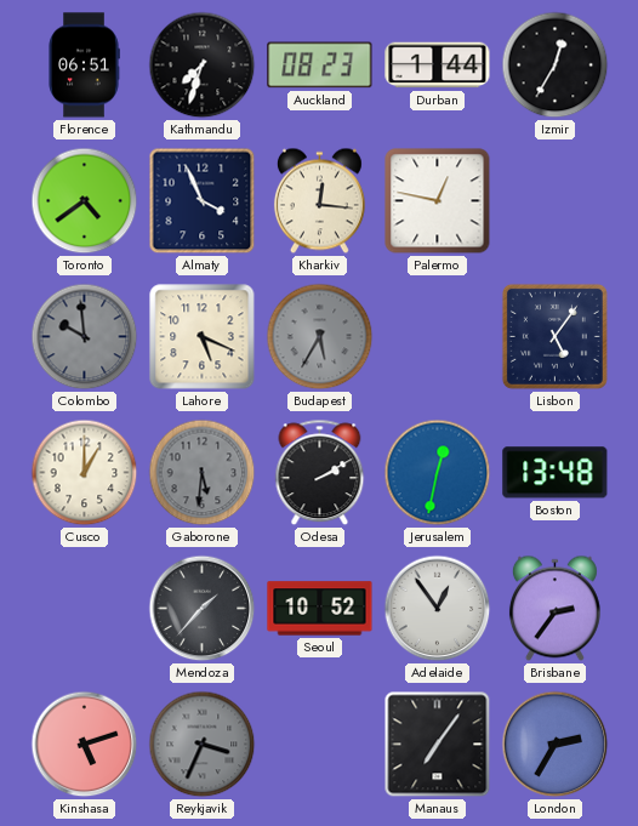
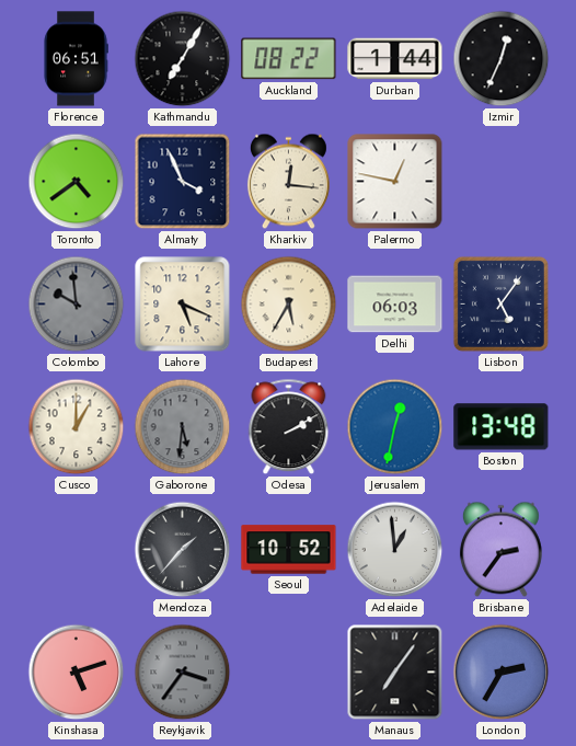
Kathmandu: 7:33 -> 7:05
Auckland: 08:23 -> 08:22
Izmir: 12:35 -> 12:34
Budapest dial: grey -> cream
Delhi: none -> 06:03
Adelaide: 12:54 -> 12:59
Reykjavik: 3:34 -> 3:36
